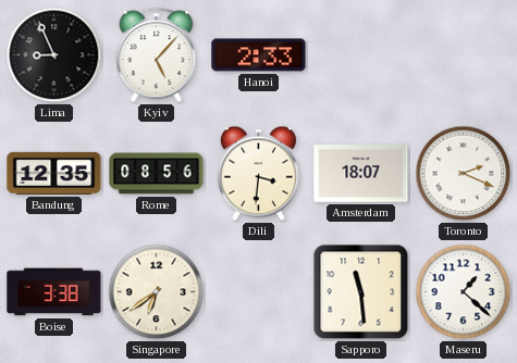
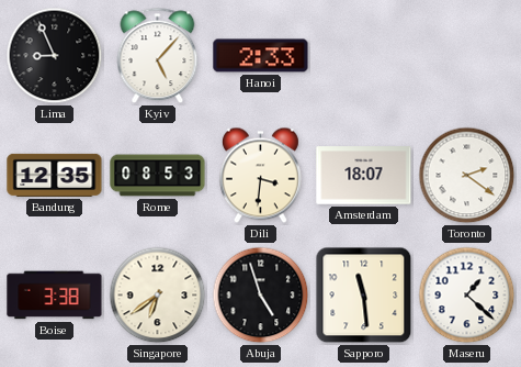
Rome: 08:56 -> 08:53
Toronto: 2:19 -> 2:21
Abuja: none -> 4:57
